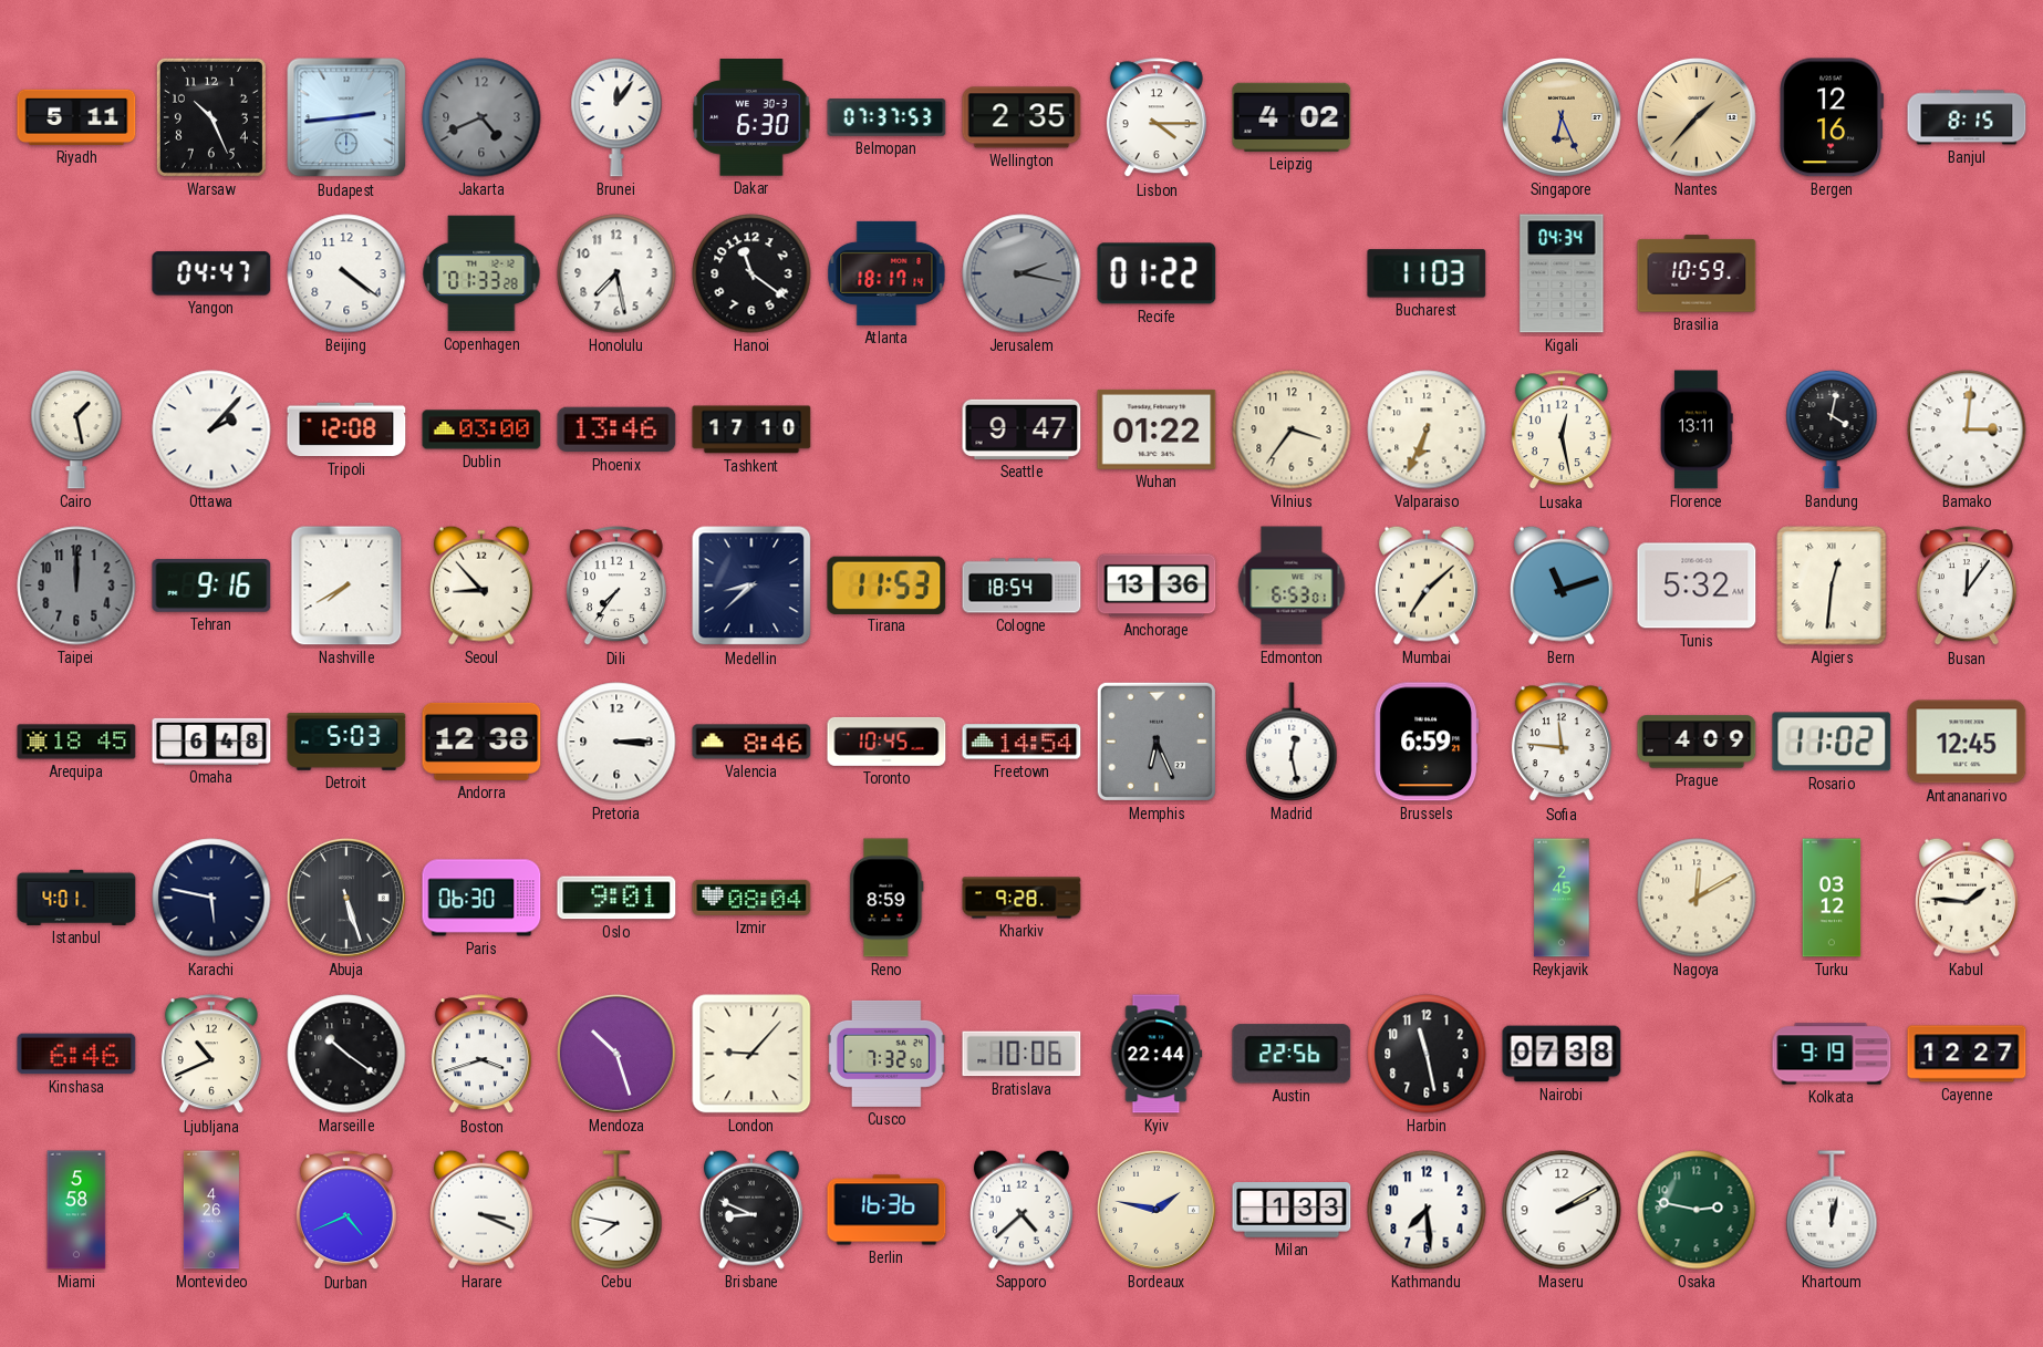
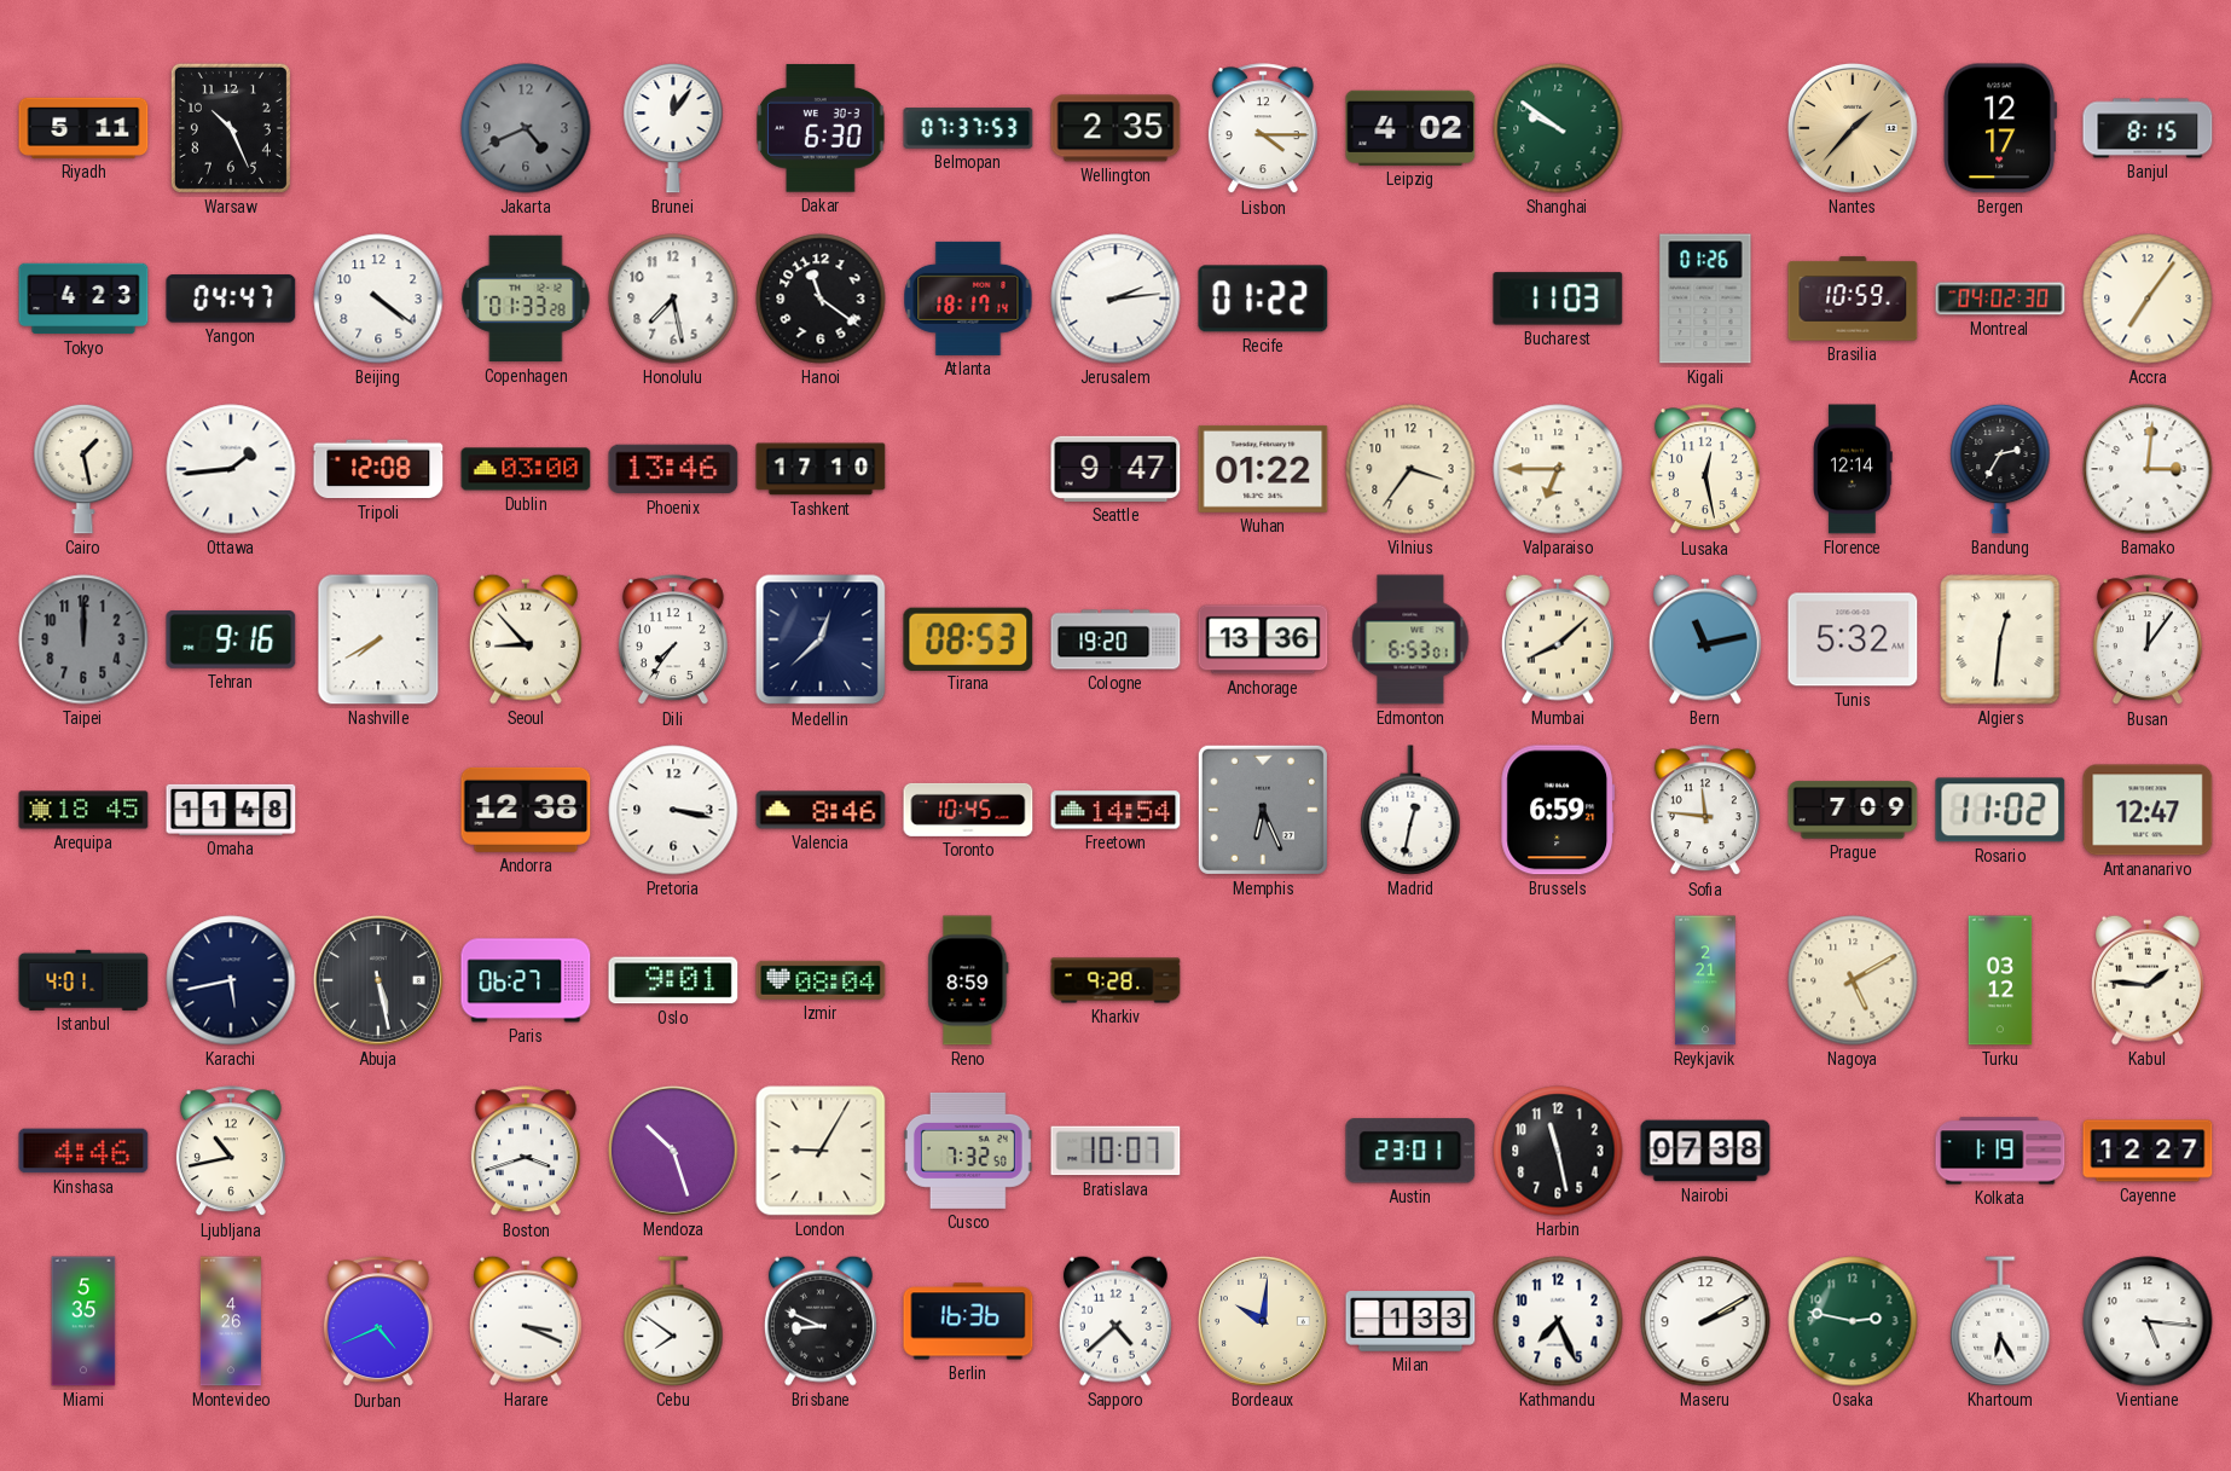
Budapest: 2:44 -> none
Shanghai: none -> 9:51
Singapore: 6:26 -> none
Bergen: 12:16 -> 12:17
Tokyo: none -> 4:23
Jerusalem: 2:17 -> 2:14
Jerusalem dial: grey -> white
Kigali: 04:34 -> 01:26
Montreal: none -> 04:02
Accra: none -> 7:06
Ottawa: 2:07 -> 1:44
Valparaiso: 6:34 -> 6:45
Florence: 13:11 -> 12:14
Bandung: 4:02 -> 2:35
Medellin: 8:38 -> 12:38
Tirana: 11:53 -> 08:53
Cologne: 18:54 -> 19:20
Mumbai: 7:08 -> 8:08
Bern: 11:12 -> 11:13
Omaha: 6:48 -> 11:48
Detroit: 5:03 -> none
Pretoria: 3:15 -> 3:17
Madrid: 12:28 -> 12:32
Prague: 4:09 -> 7:09
Antananarivo: 12:45 -> 12:47
Karachi: 5:47 -> 5:43
Abuja: 5:27 -> 5:28
Paris: 06:30 -> 06:27
Reykjavik: 2:45 -> 2:21
Nagoya: 12:10 -> 5:10
Kinshasa: 6:46 -> 4:46
Ljubljana: 10:41 -> 10:43
Marseille: 10:21 -> none
London: 9:07 -> 9:05
Bratislava: 10:06 -> 10:07
Kyiv: 22:44 -> none
Austin: 22:56 -> 23:01
Kolkata: 9:19 -> 1:19
Miami: 5:58 -> 5:35
Cebu: 7:47 -> 7:51
Bordeaux: 1:47 -> 10:01
Kathmandu: 7:29 -> 7:26
Khartoum: 12:02 -> 6:25
Vientiane: none -> 5:16
